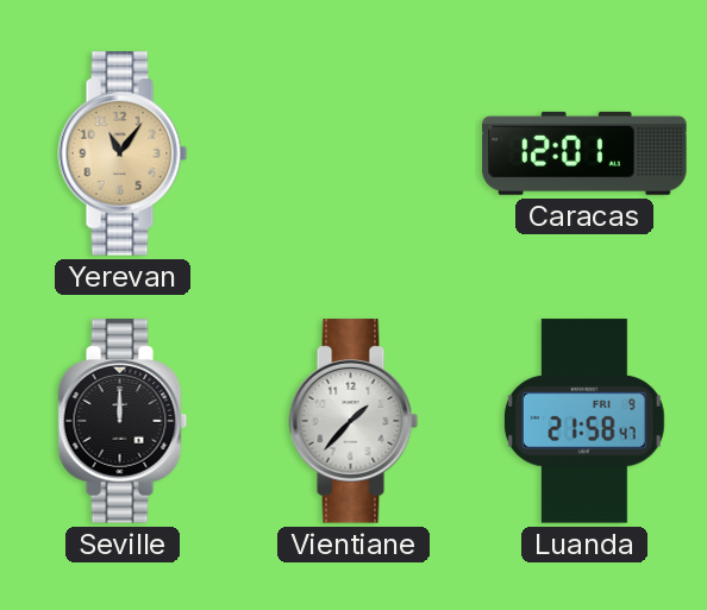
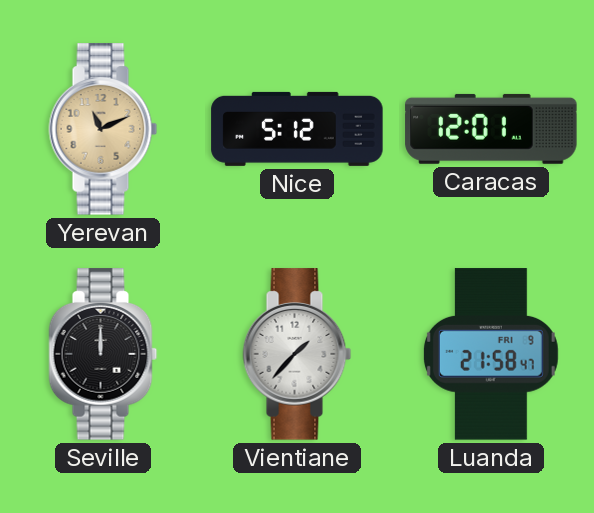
Yerevan: 11:06 -> 11:11
Nice: none -> 5:12
